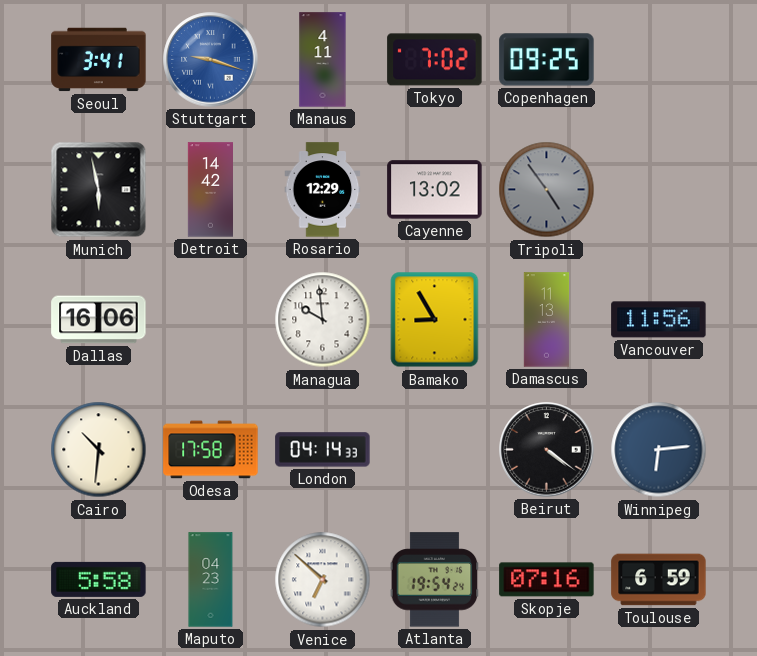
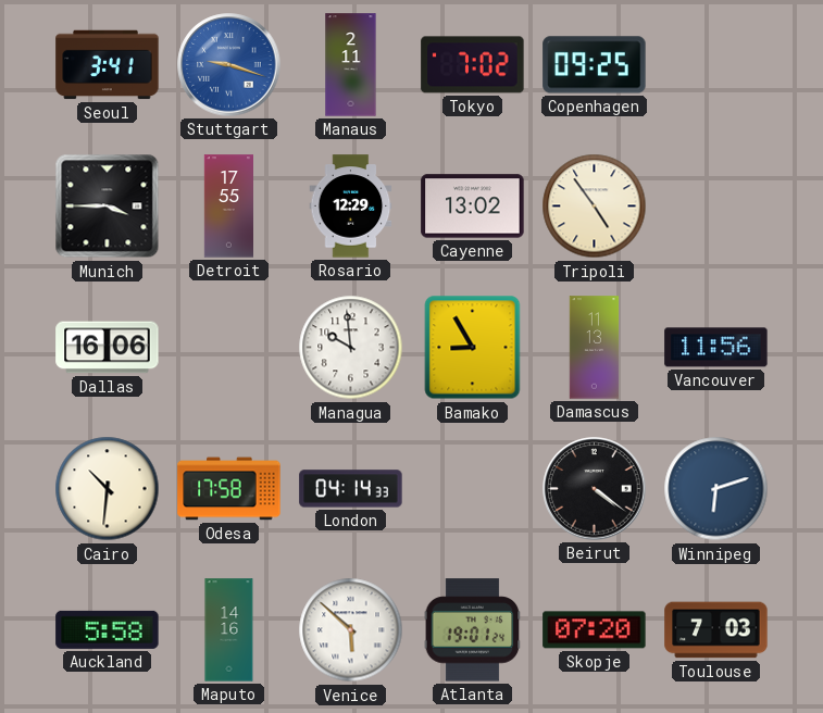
Manaus: 4:11 -> 2:11
Munich: 5:58 -> 3:45
Detroit: 14:42 -> 17:55
Tripoli dial: grey -> cream
Winnipeg: 6:14 -> 6:12
Maputo: 04:23 -> 14:16
Venice: 6:52 -> 5:52
Atlanta: 19:54 -> 19:01
Skopje: 07:16 -> 07:20
Toulouse: 6:59 -> 7:03
